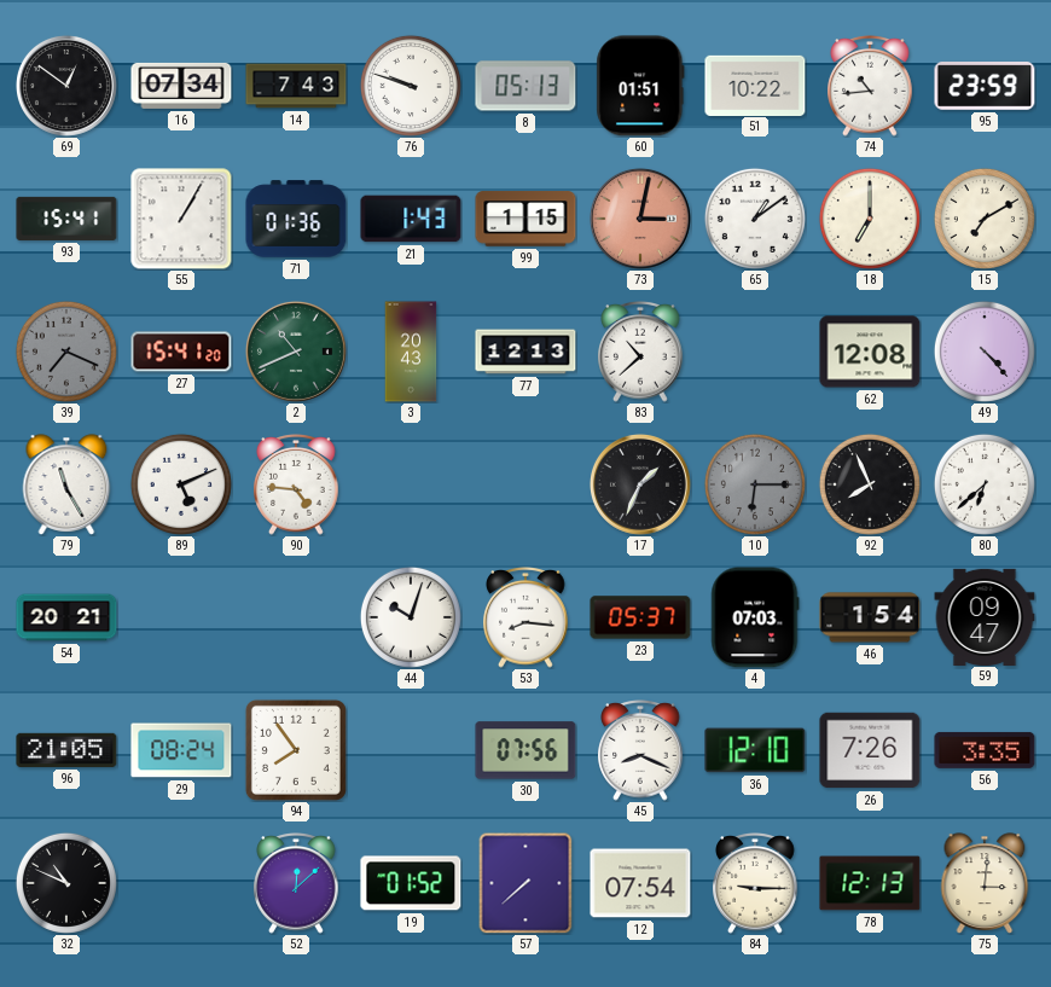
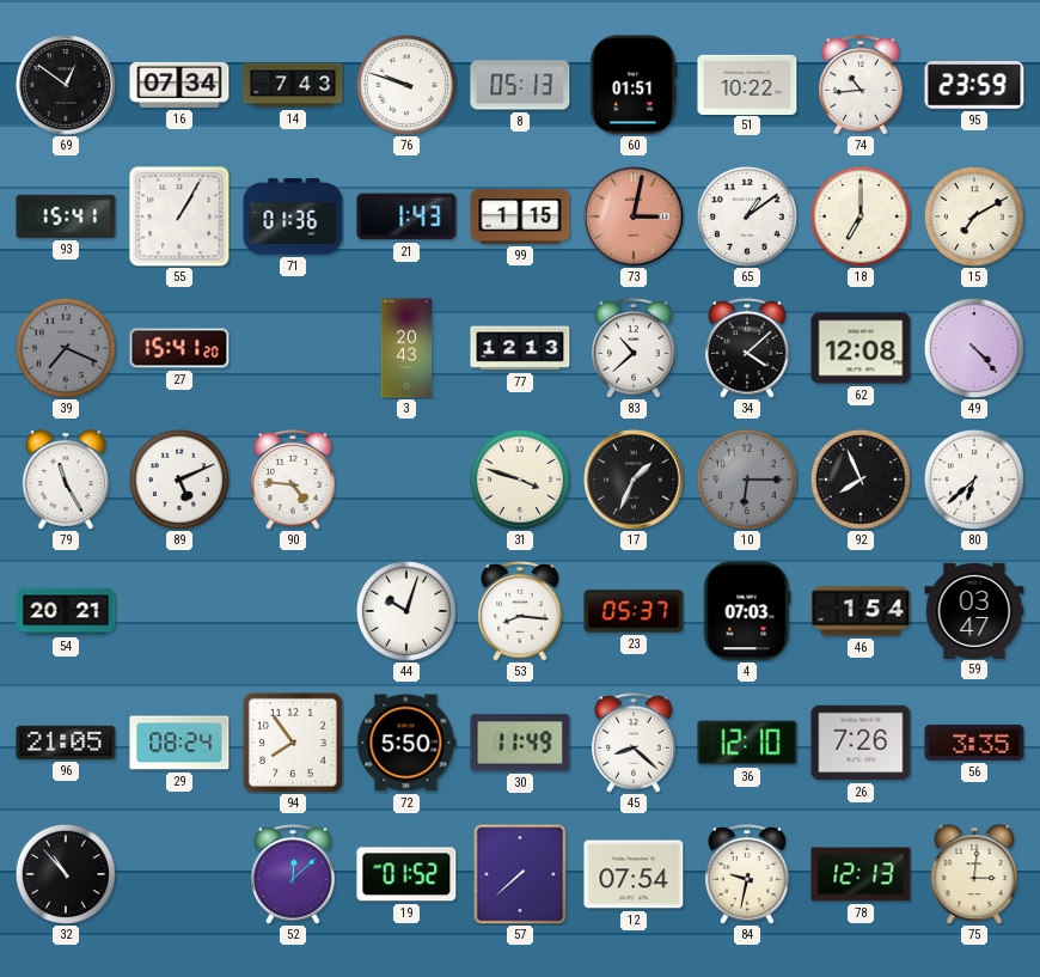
2: 10:41 -> none
34: none -> 4:08
31: none -> 3:48
59: 09:47 -> 03:47
72: none -> 5:50
30: 07:56 -> 11:49
45: 8:19 -> 8:22
32: 10:49 -> 10:53
84: 9:15 -> 9:32
